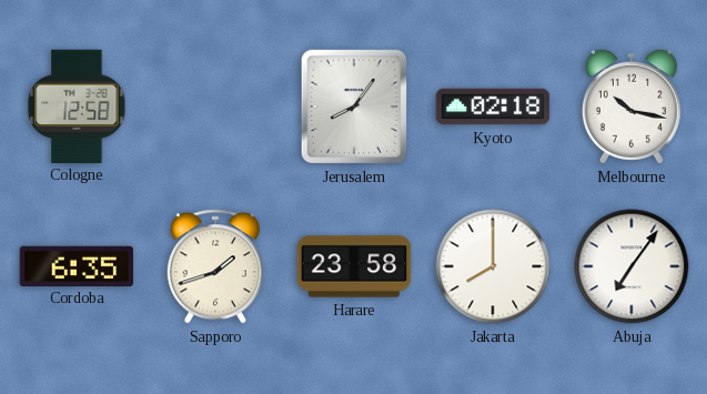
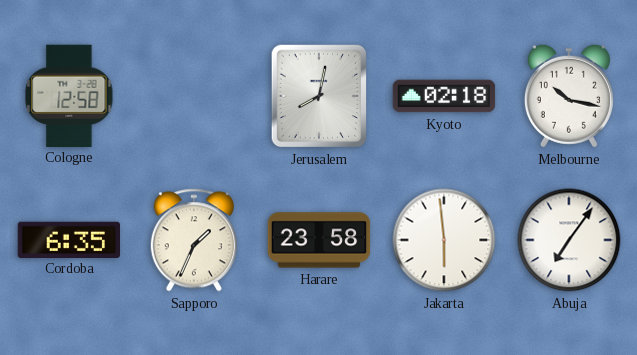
Jerusalem: 8:06 -> 8:02
Sapporo: 1:42 -> 1:34
Jakarta: 8:00 -> 5:59
